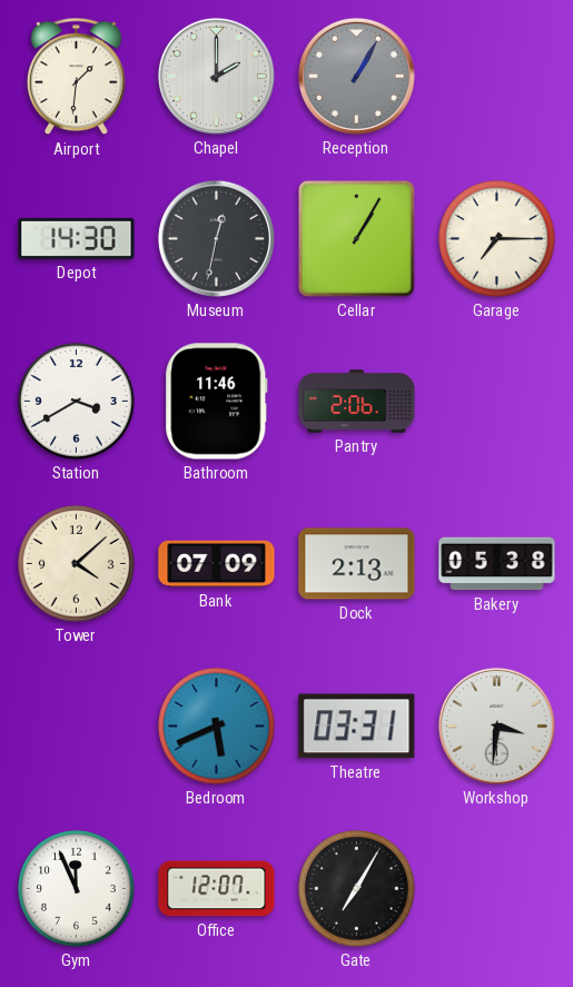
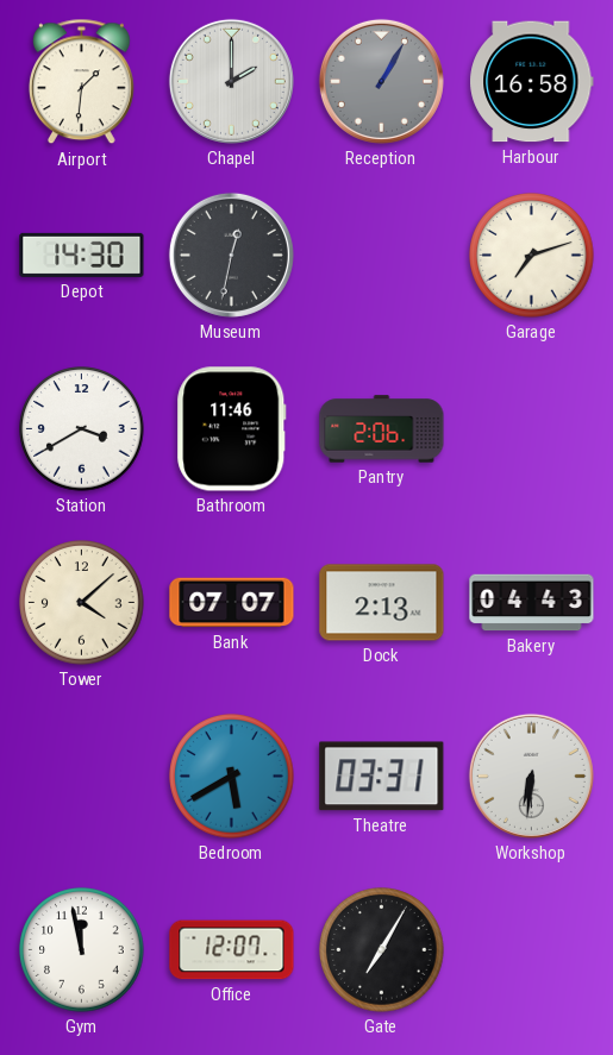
Harbour: none -> 16:58
Cellar: 1:05 -> none
Garage: 7:15 -> 7:12
Bank: 07:09 -> 07:07
Bakery: 05:38 -> 04:43
Bedroom: 5:41 -> 5:40
Workshop: 3:31 -> 6:31
Gym: 11:56 -> 11:58
